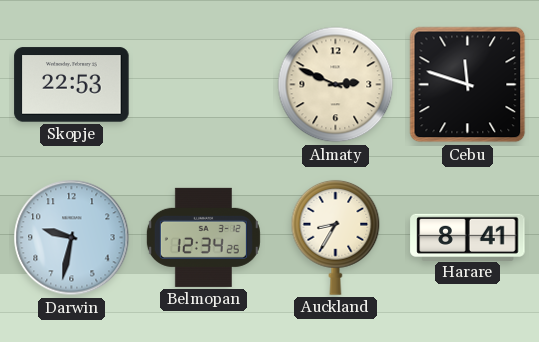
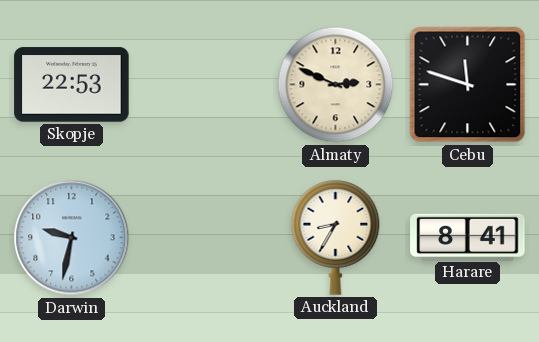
Belmopan: 12:34 -> none
